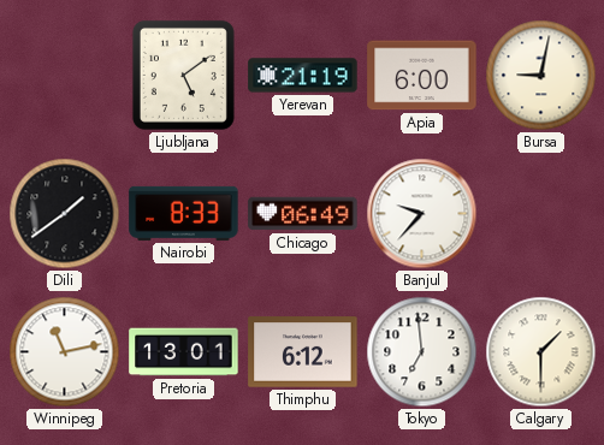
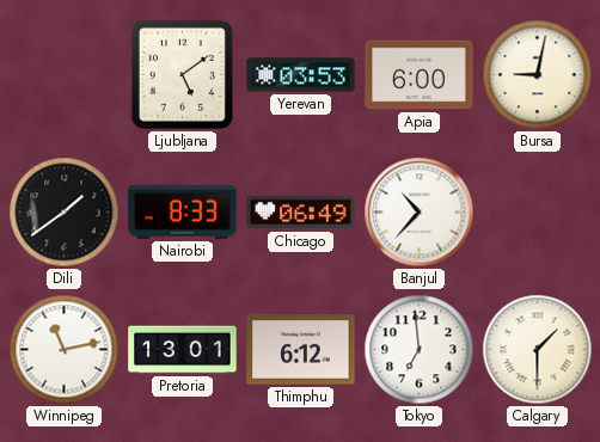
Yerevan: 21:19 -> 03:53
Banjul: 9:37 -> 10:37
